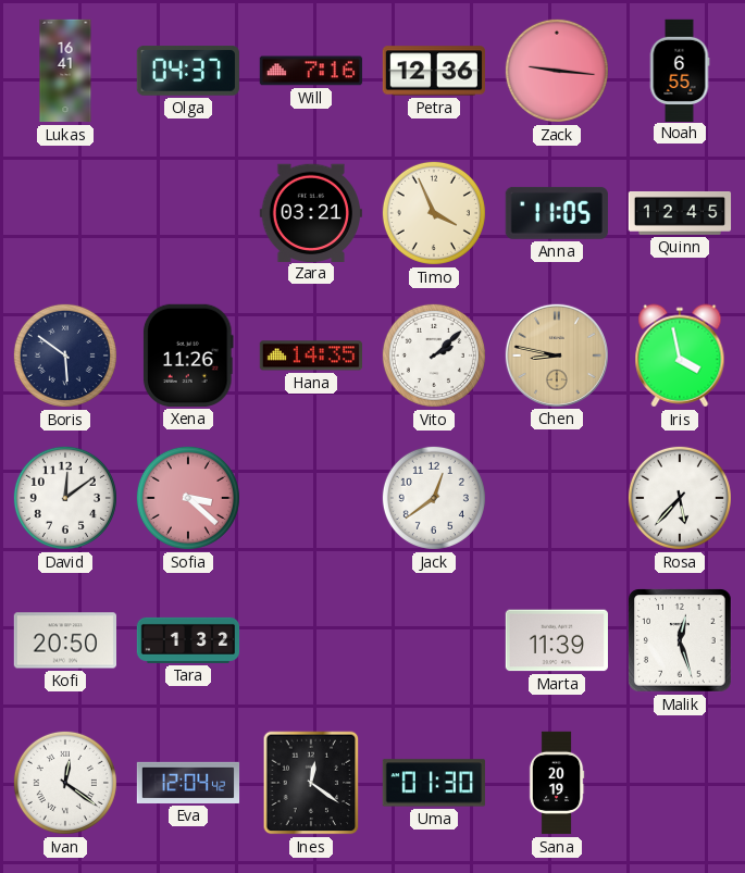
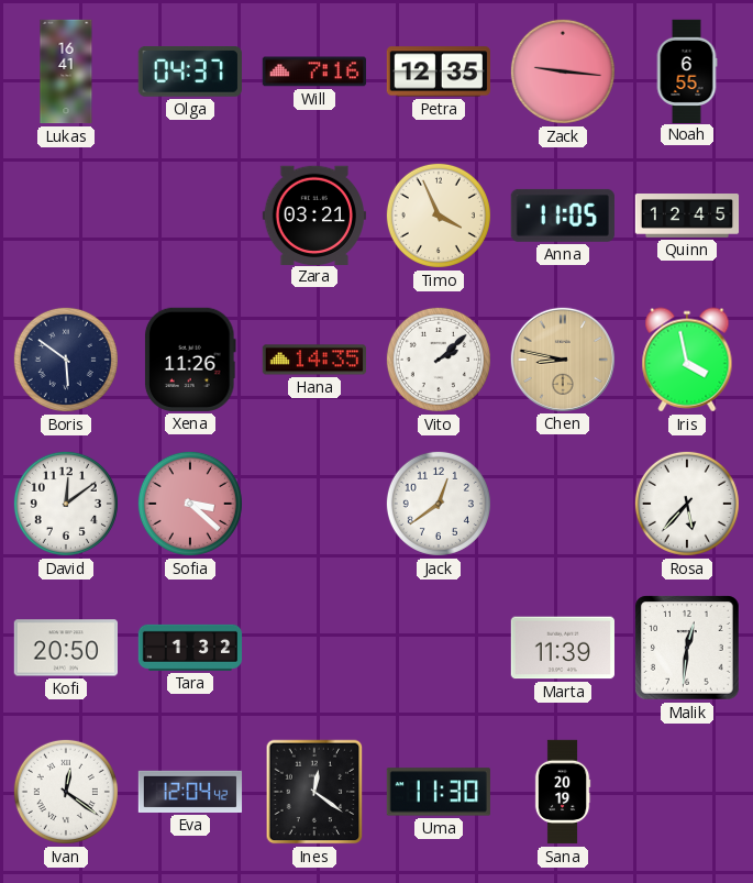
Petra: 12:36 -> 12:35
Malik: 12:27 -> 12:31
Uma: 01:30 -> 11:30
